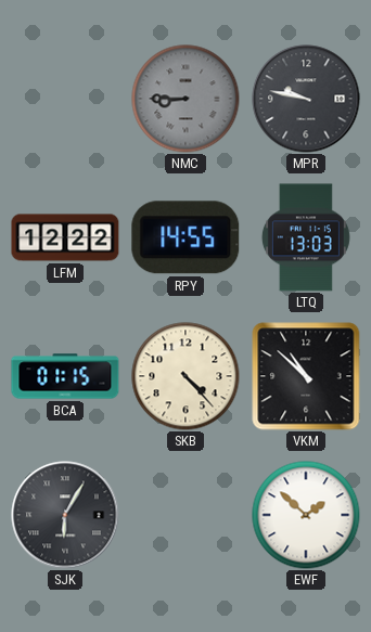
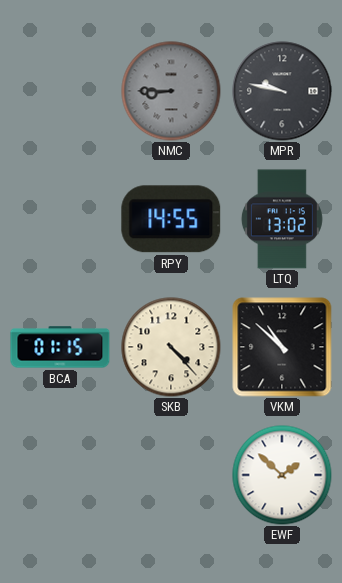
LFM: 12:22 -> none
LTQ: 13:03 -> 13:02
SJK: 6:05 -> none
